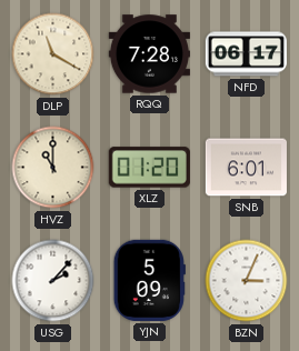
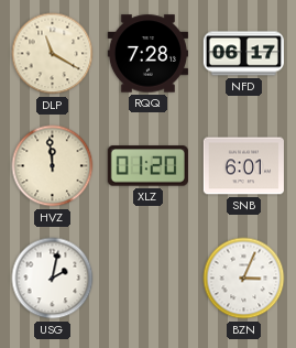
HVZ: 11:00 -> 11:59
USG: 2:07 -> 2:02
YJN: 5:09 -> none
